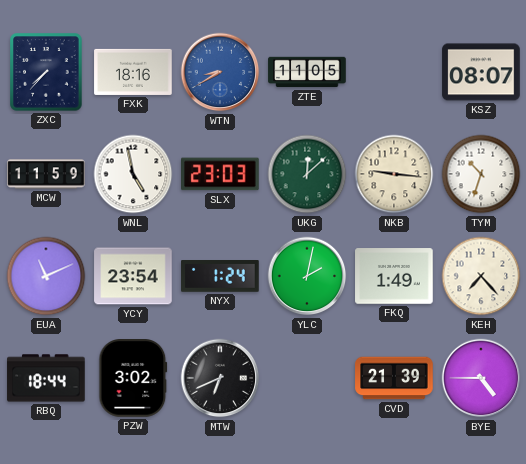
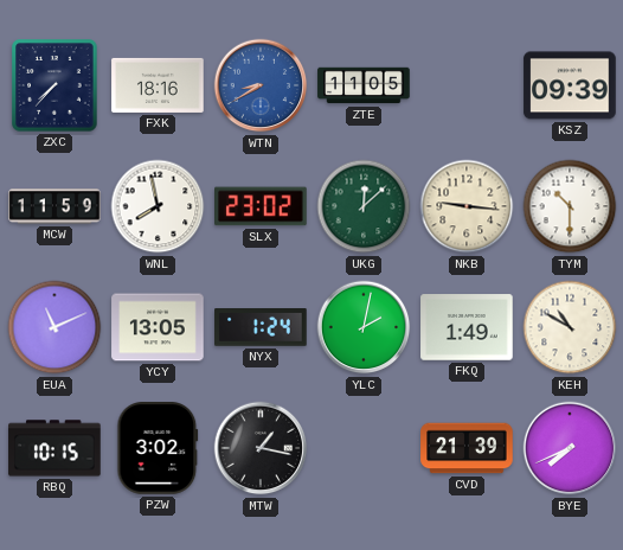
KSZ: 08:07 -> 09:39
WNL: 4:58 -> 7:58
SLX: 23:03 -> 23:02
TYM: 10:33 -> 10:30
YCY: 23:54 -> 13:05
KEH: 7:23 -> 10:50
RBQ: 18:44 -> 10:15
MTW: 6:41 -> 1:17
BYE: 4:45 -> 7:41
